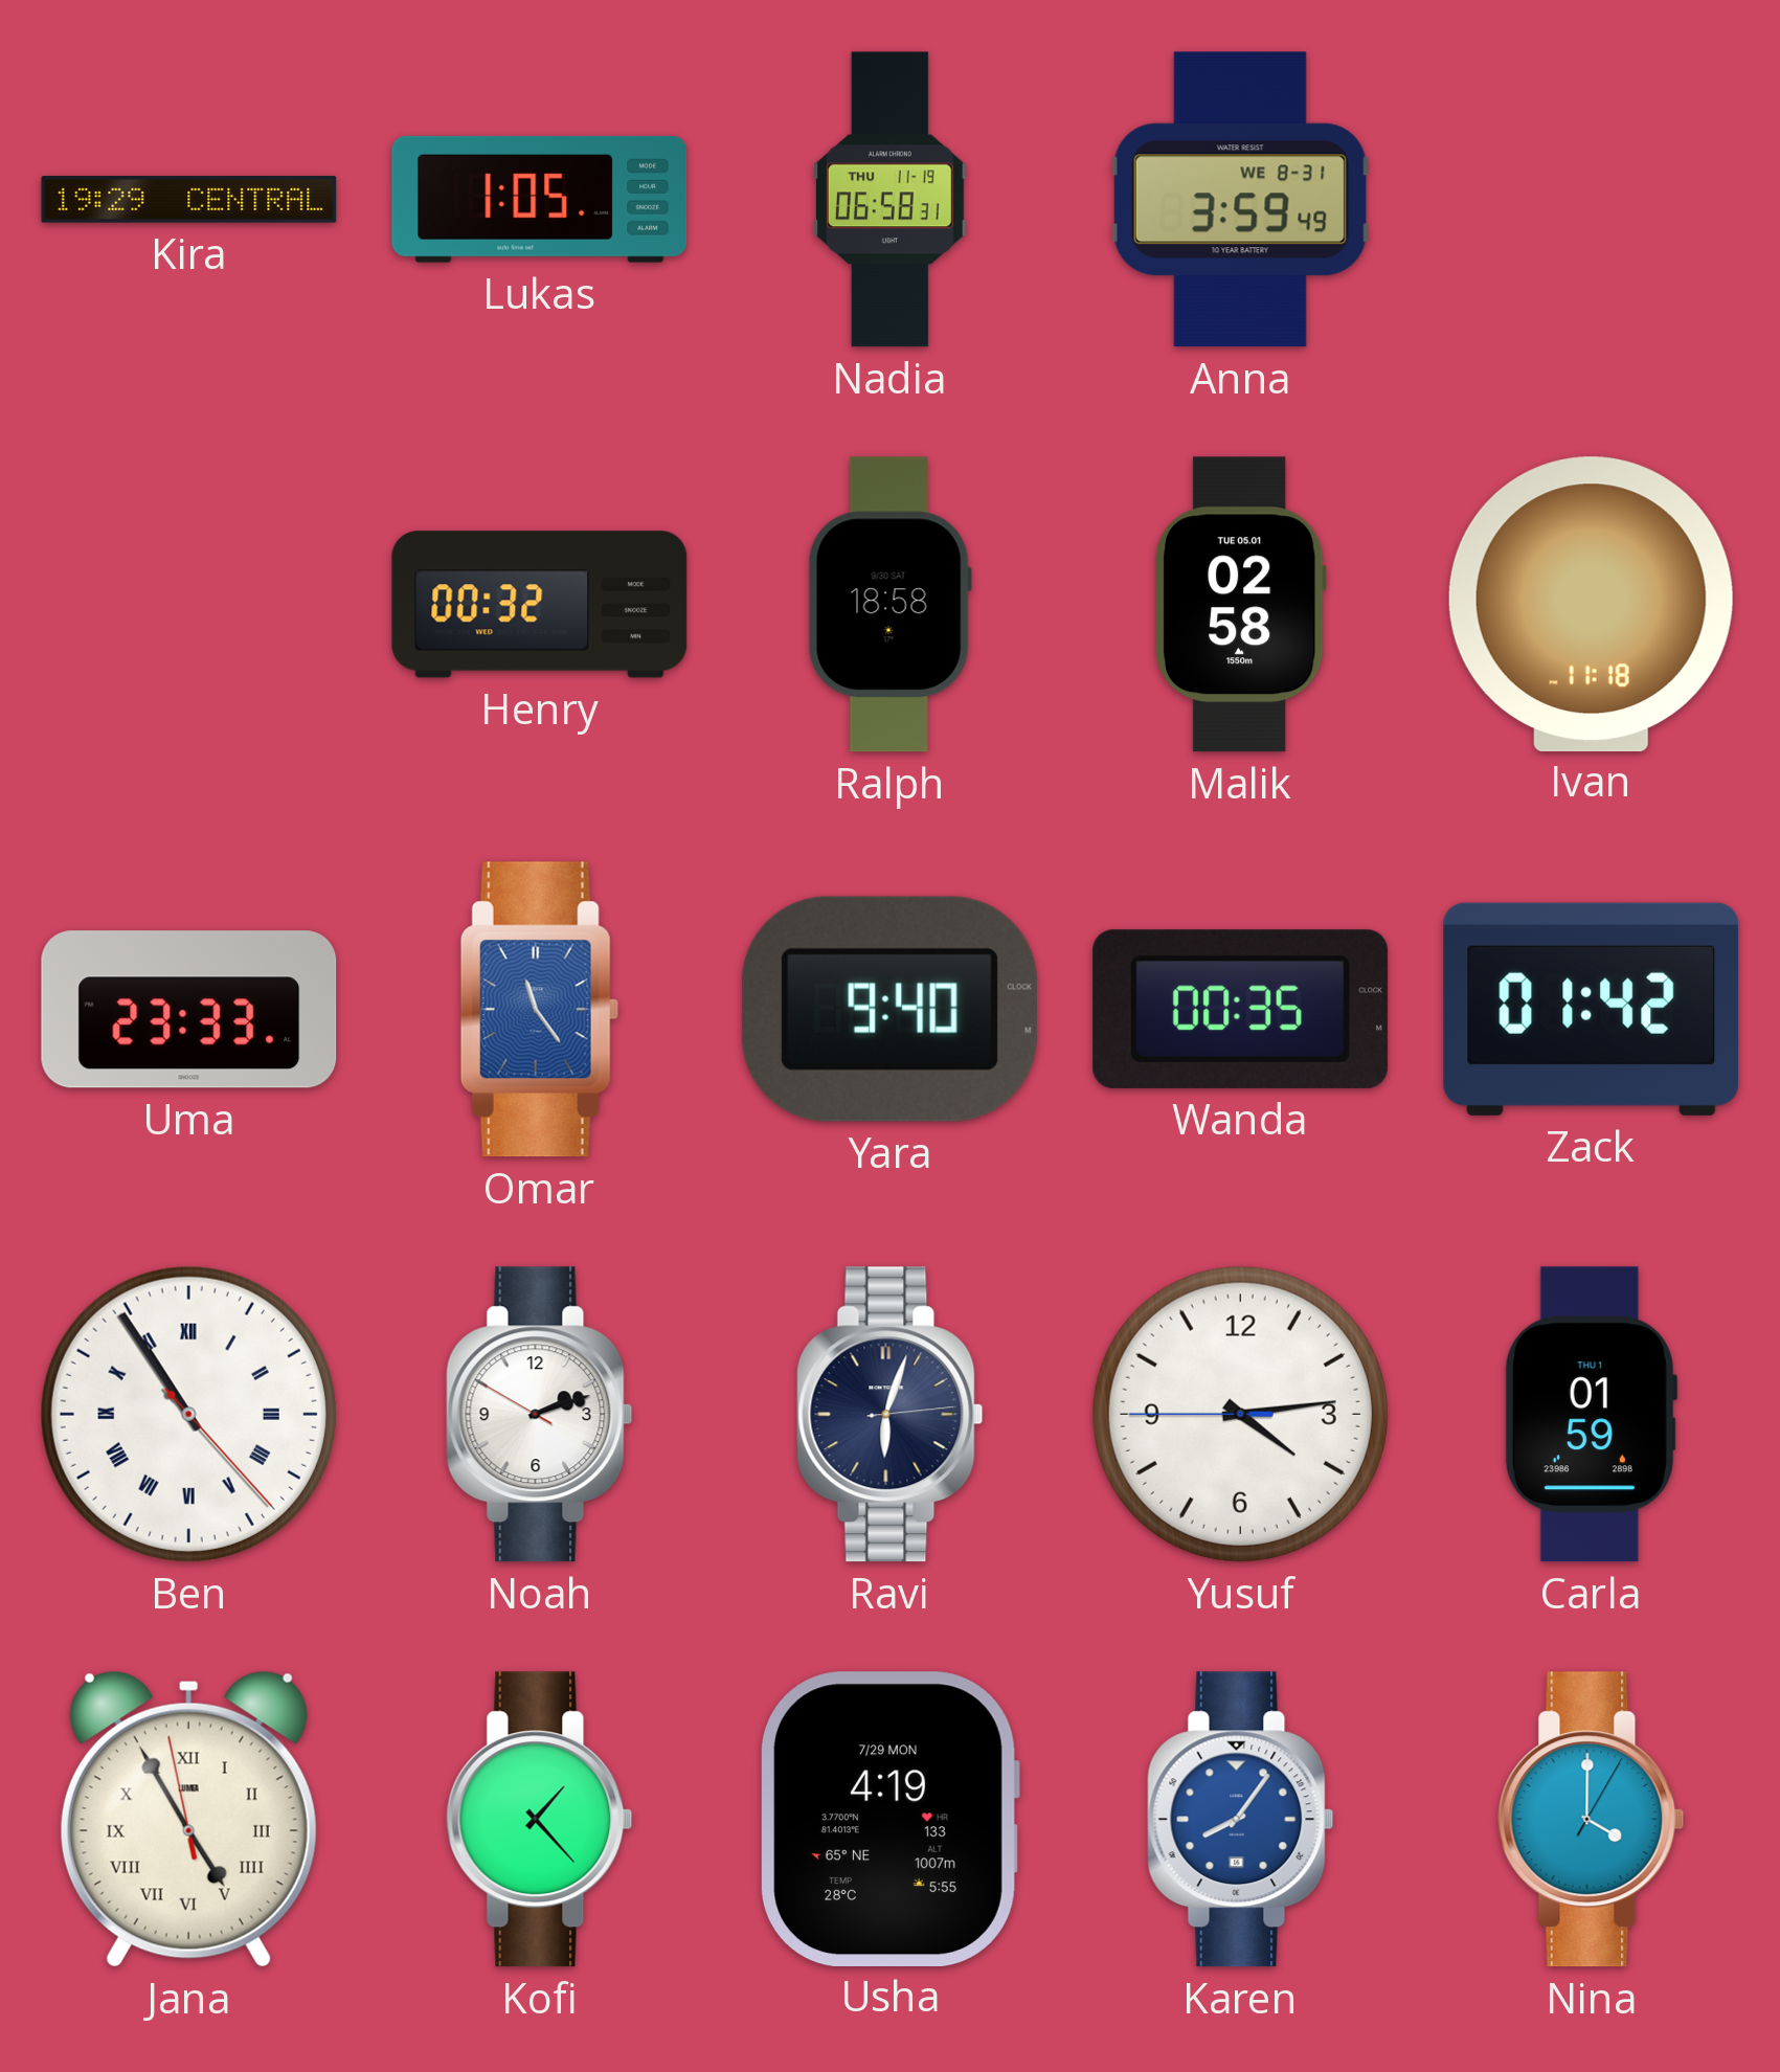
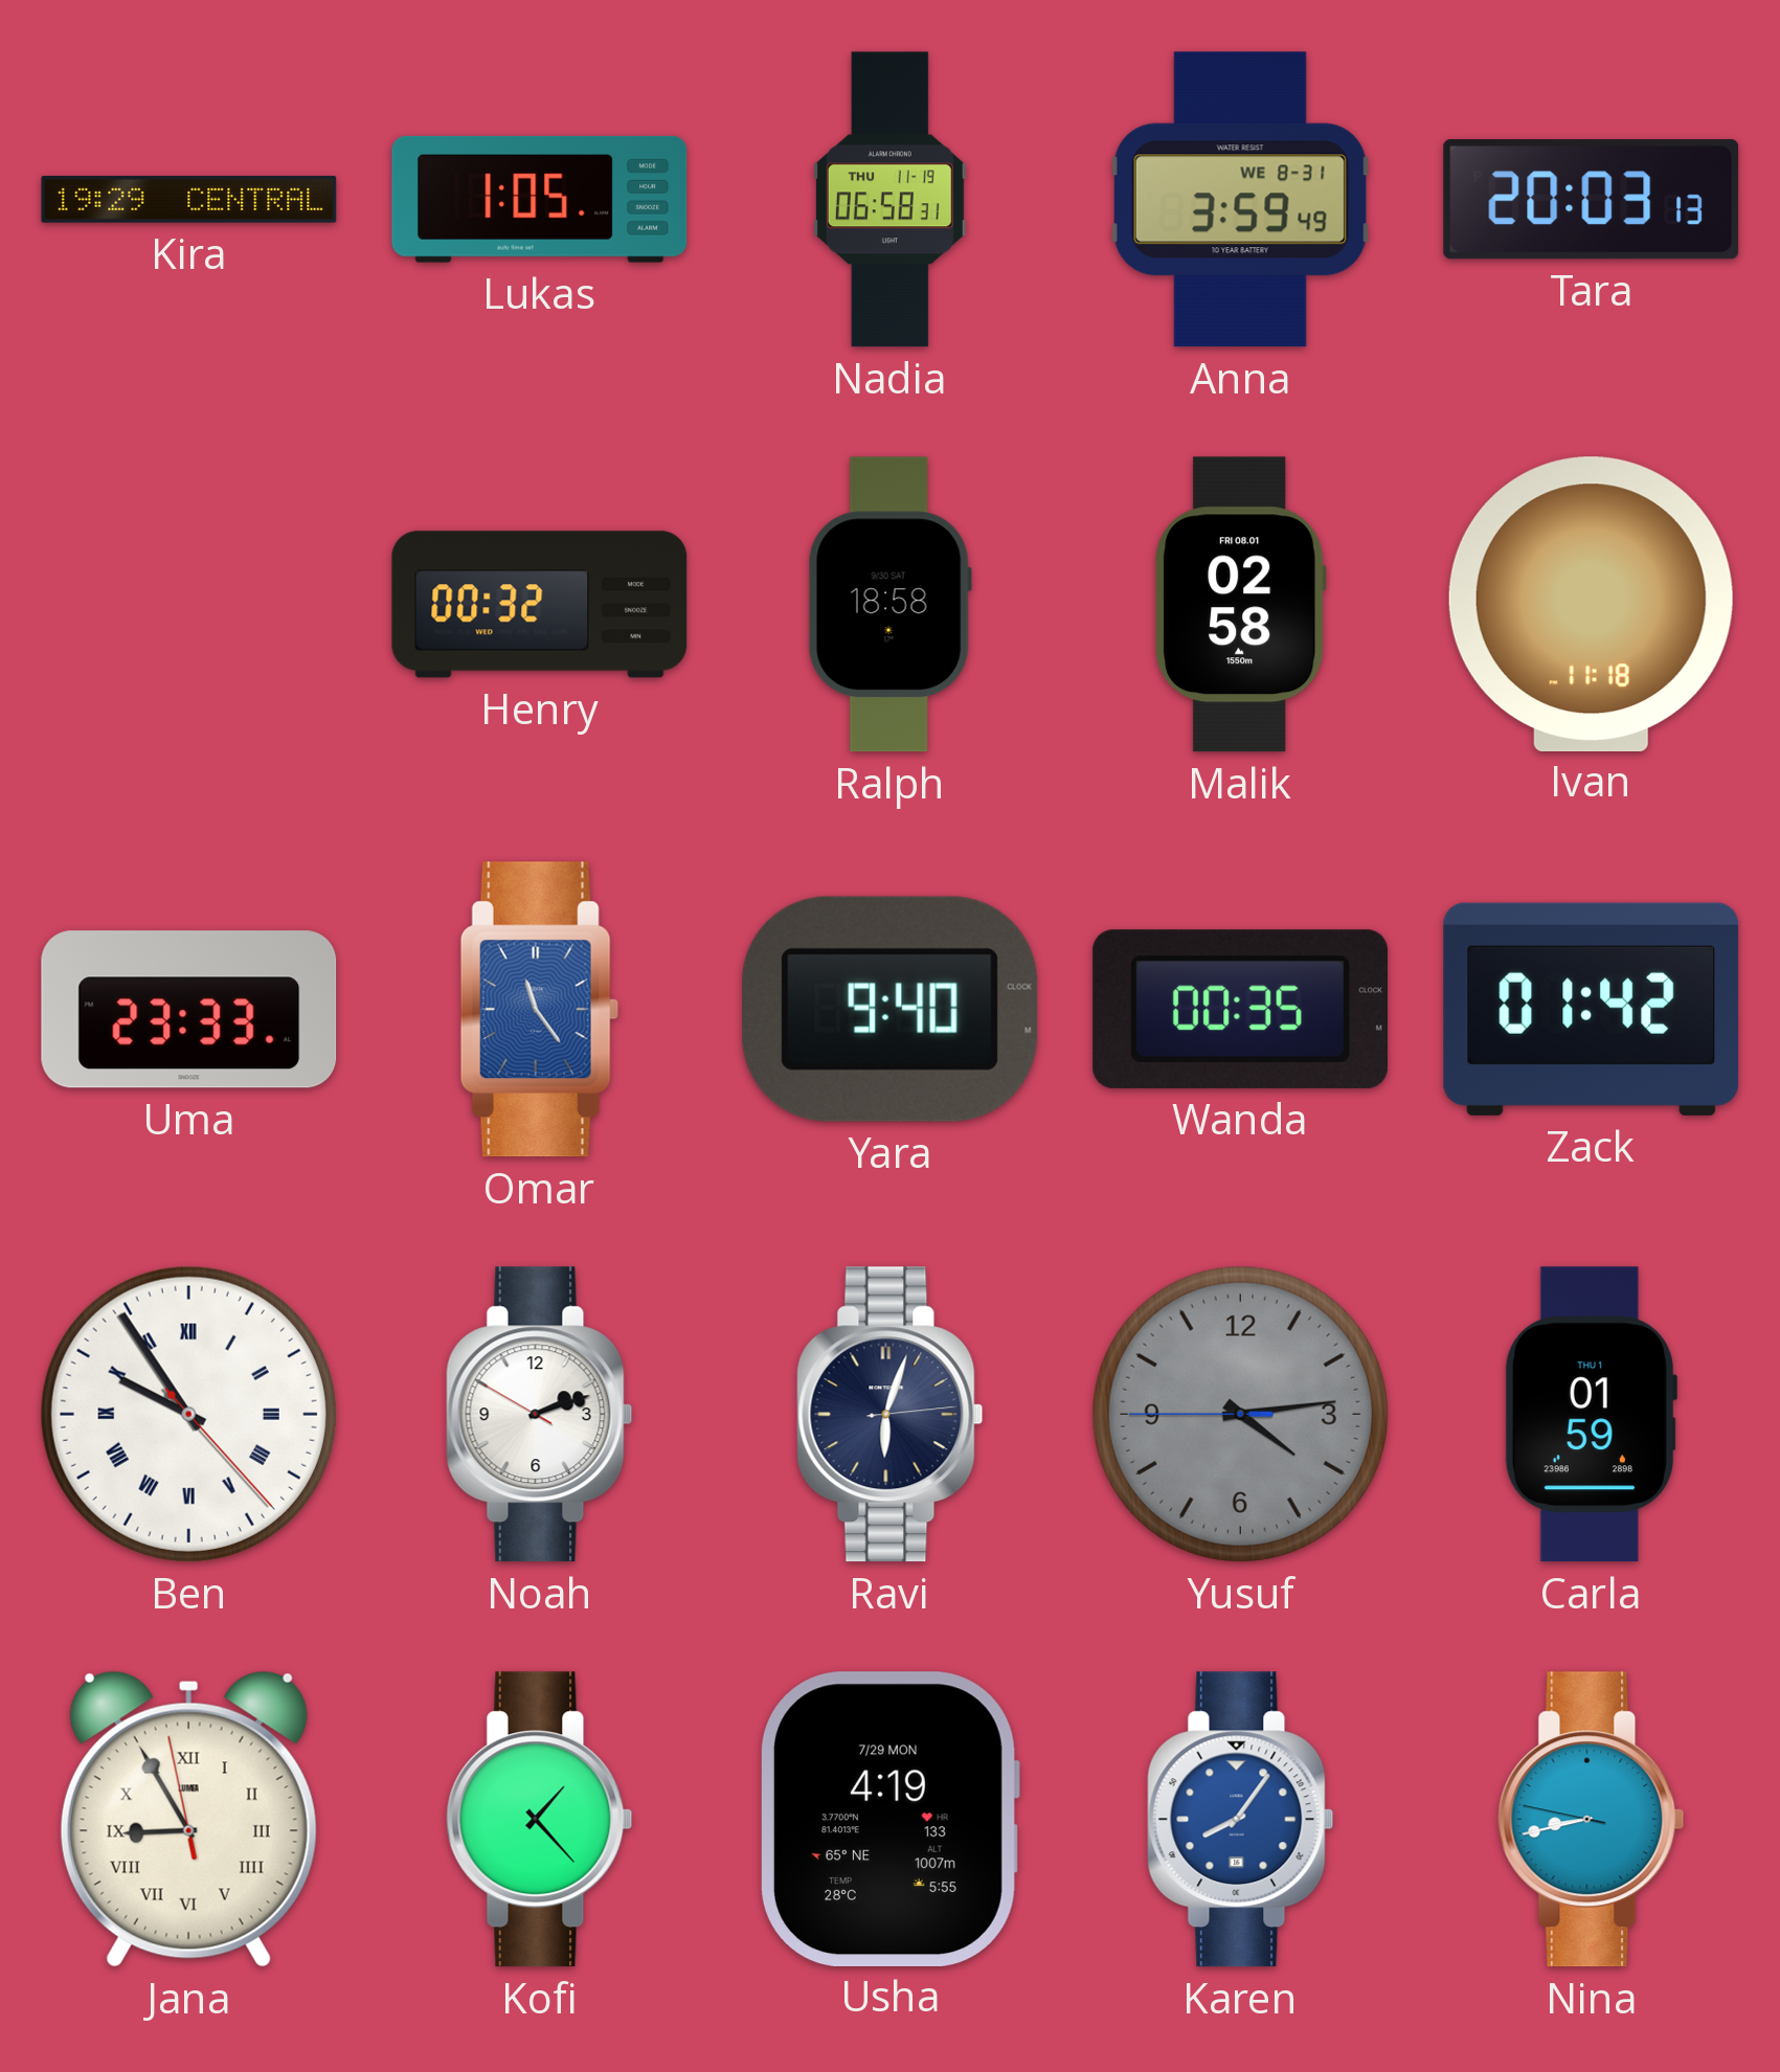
Tara: none -> 20:03
Malik date: TUE 05.01 -> FRI 08.01
Ben: 10:54 -> 9:54
Yusuf dial: white -> grey
Jana: 4:54 -> 8:54
Nina: 4:00 -> 8:42
